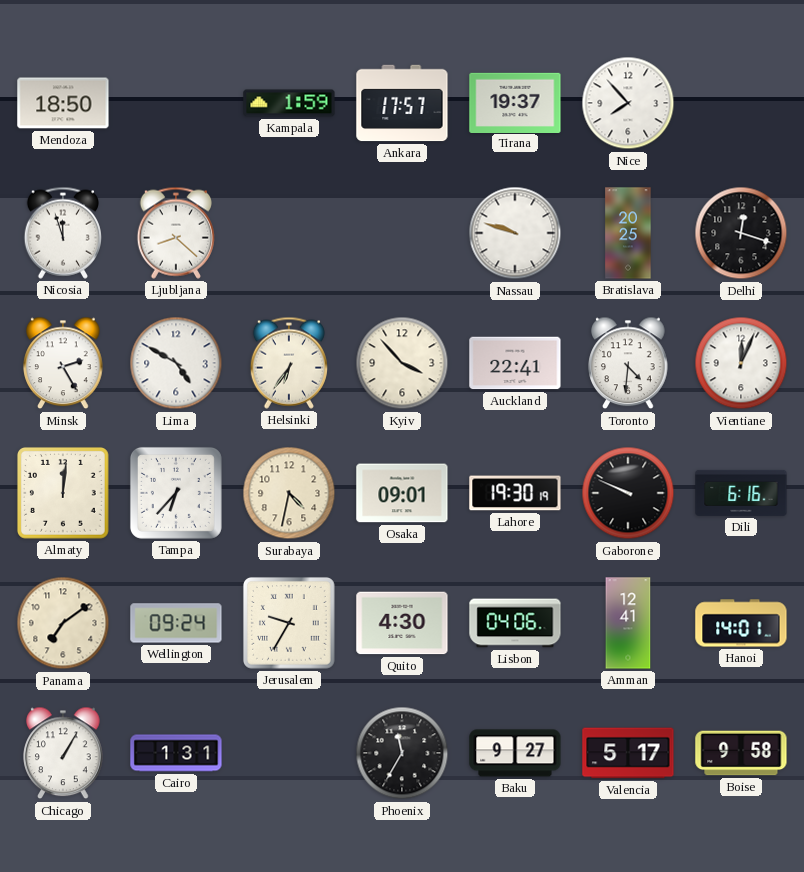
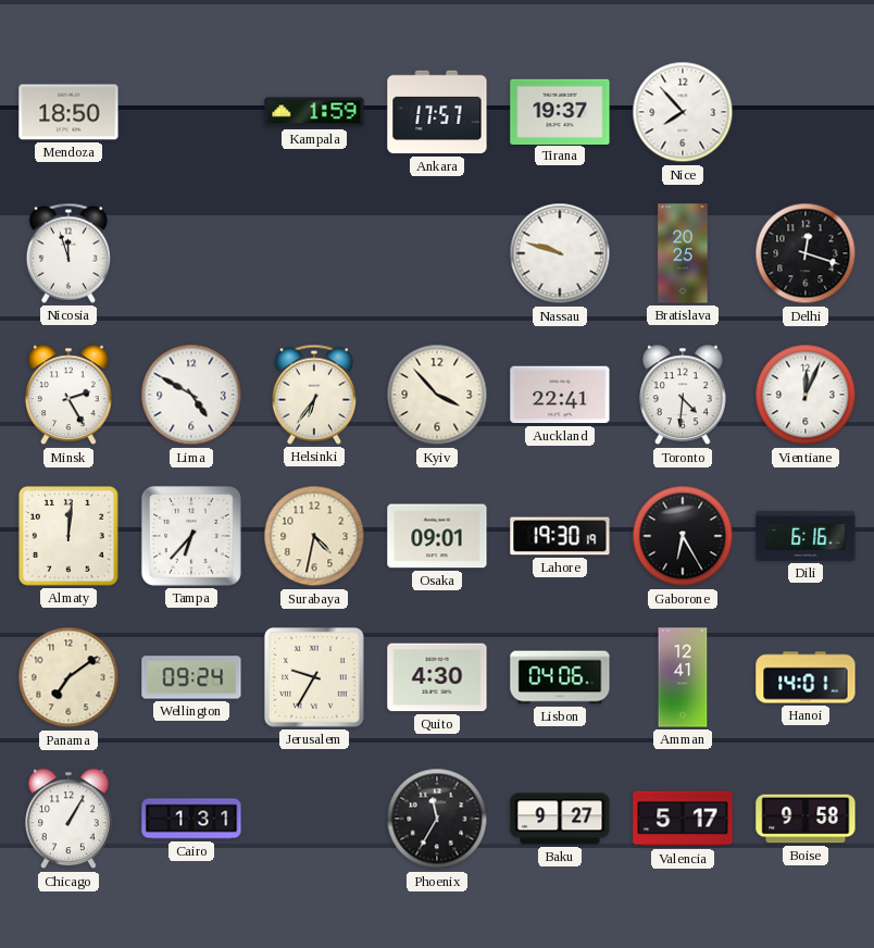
Ljubljana: 8:22 -> none
Gaborone: 9:49 -> 6:25
